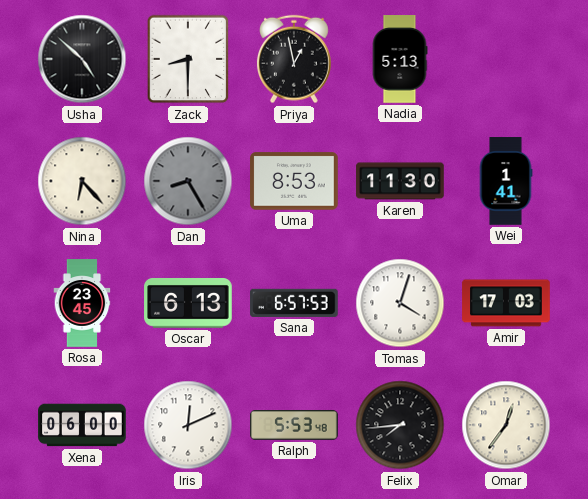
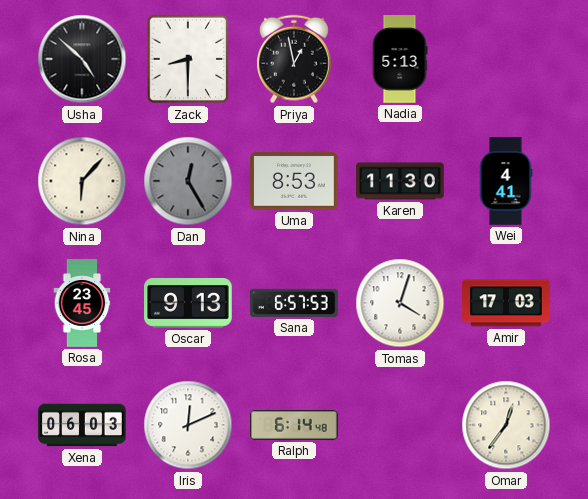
Nina: 6:23 -> 6:07
Dan: 8:25 -> 12:25
Wei: 1:41 -> 4:41
Oscar: 6:13 -> 9:13
Xena: 06:00 -> 06:03
Ralph: 5:53 -> 6:14
Felix: 7:44 -> none
